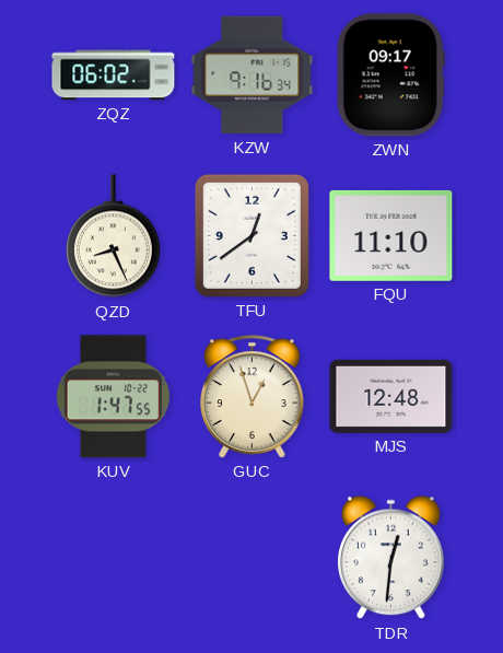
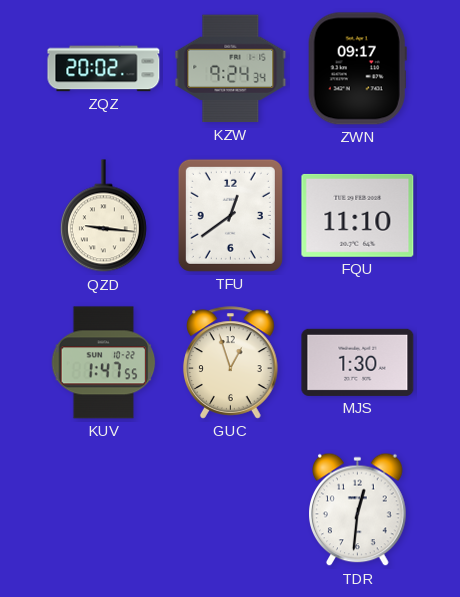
ZQZ: 06:02 -> 20:02
KZW: 9:16 -> 9:24
QZD: 8:26 -> 9:16
MJS: 12:48 -> 1:30
